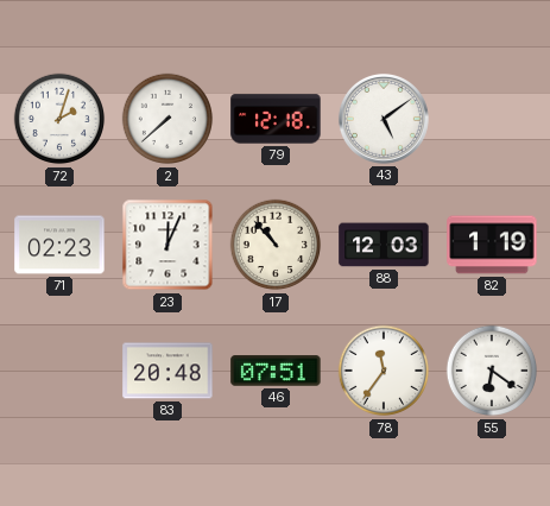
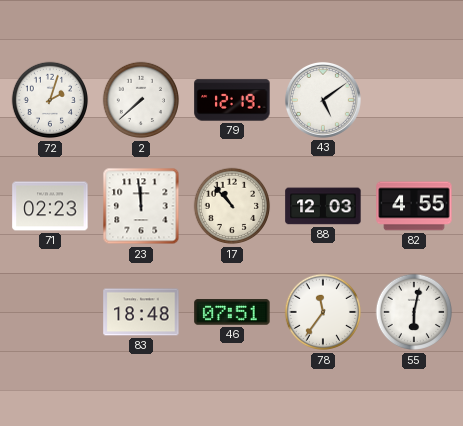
79: 12:18 -> 12:19
23: 12:04 -> 11:59
82: 1:19 -> 4:55
83: 20:48 -> 18:48
55: 6:21 -> 6:02
